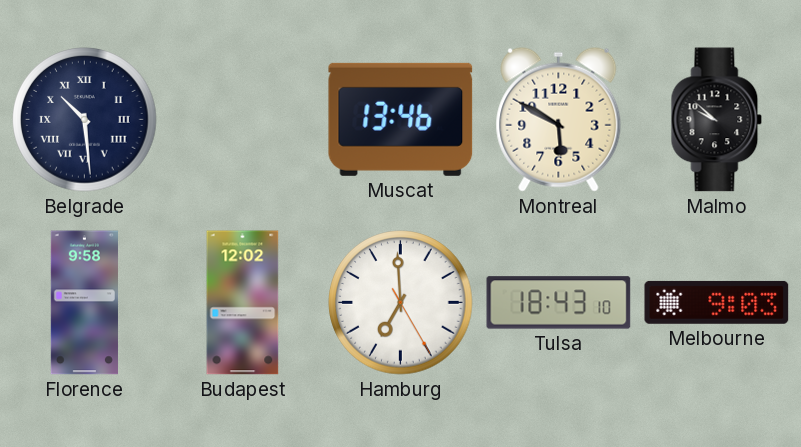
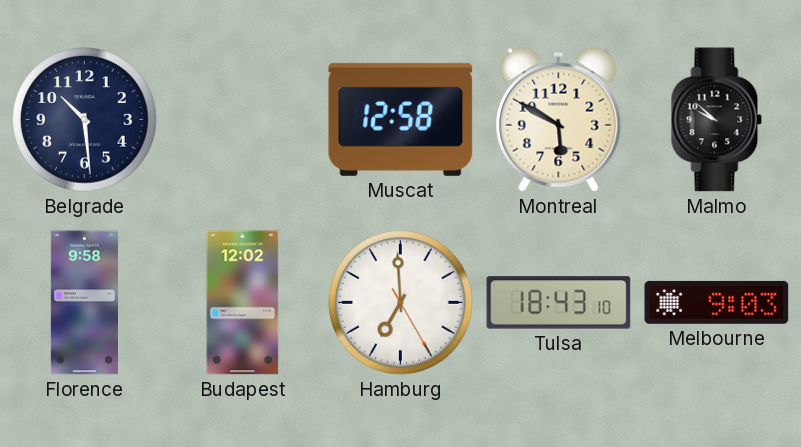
Belgrade numerals: Roman -> Arabic
Muscat: 13:46 -> 12:58
